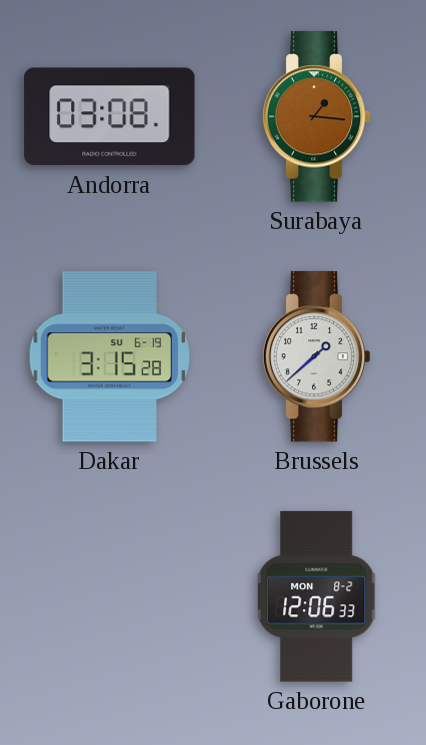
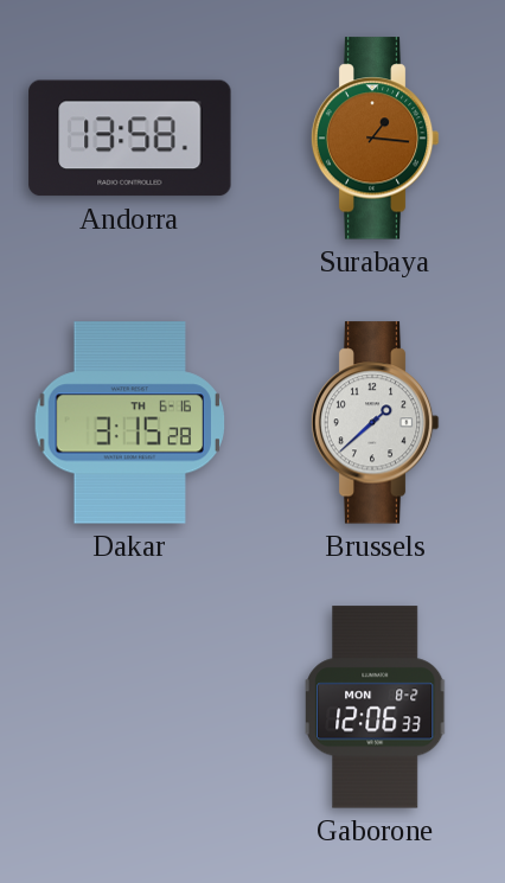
Andorra: 03:08 -> 13:58
Dakar date: SU 6-19 -> TH 6-16
